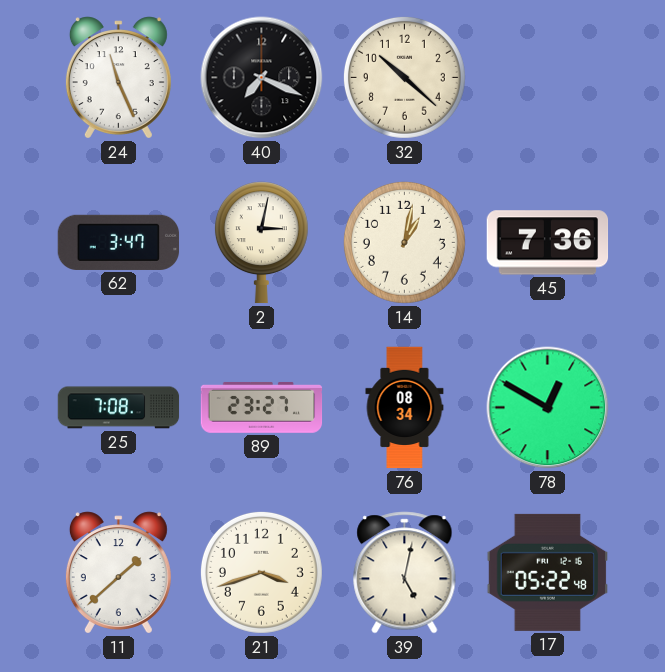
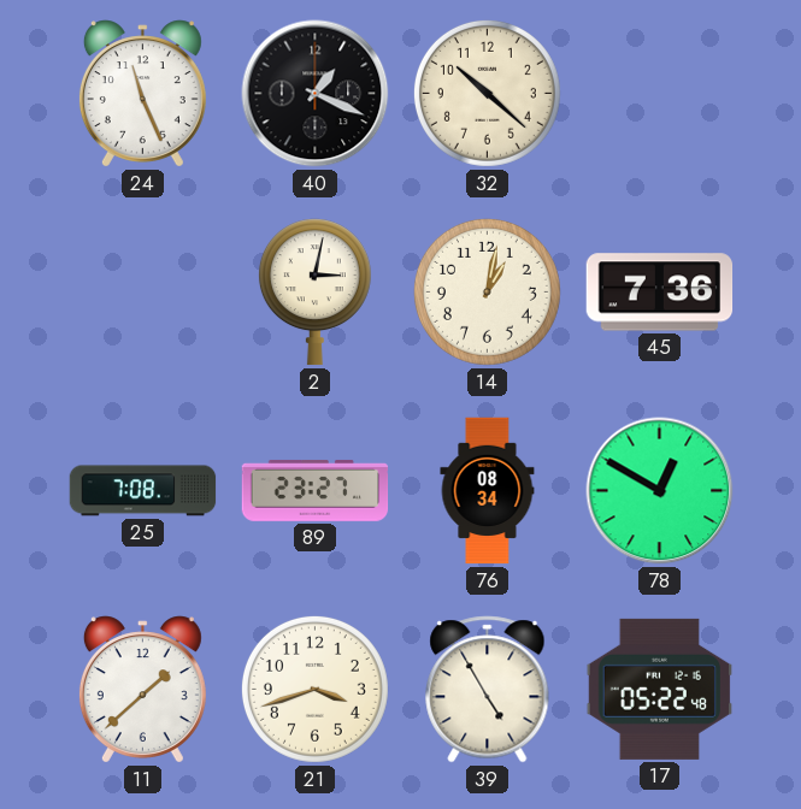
40: 7:19 -> 1:19
62: 3:47 -> none
39: 5:02 -> 4:55
